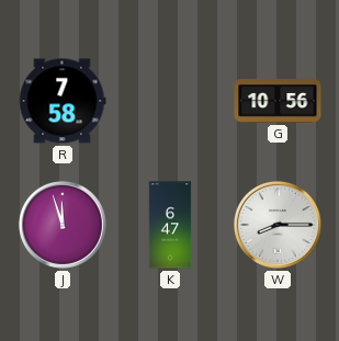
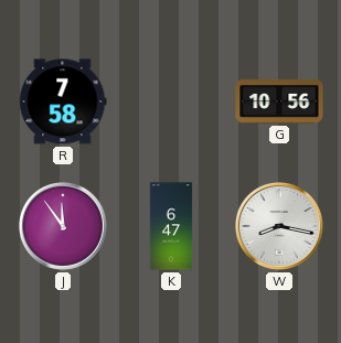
J: 11:57 -> 11:54
W: 8:15 -> 8:17
